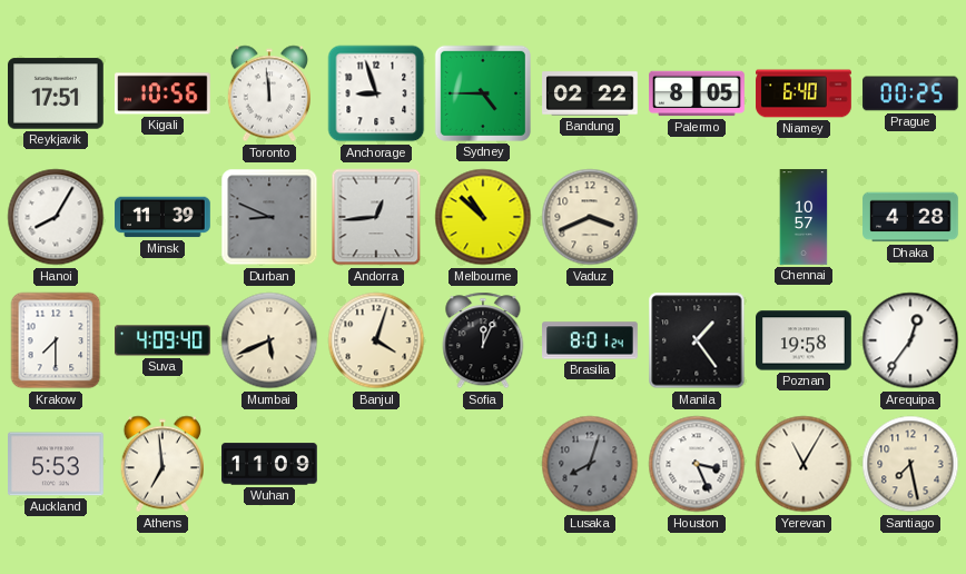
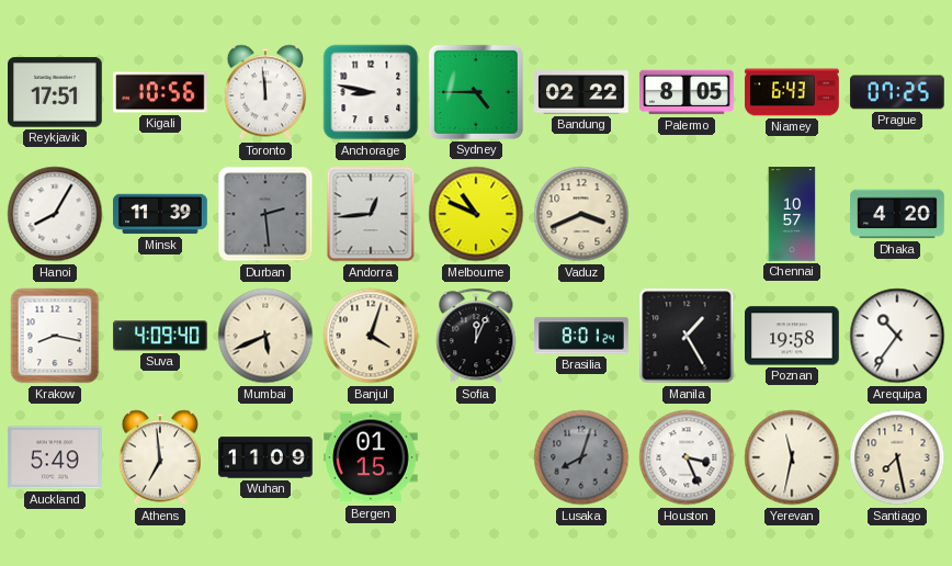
Anchorage: 8:57 -> 8:47
Niamey: 6:40 -> 6:43
Prague: 00:25 -> 07:25
Durban: 8:49 -> 2:29
Melbourne: 10:52 -> 10:49
Dhaka: 4:28 -> 4:20
Krakow: 7:30 -> 8:17
Manila: 1:24 -> 1:25
Arequipa: 12:36 -> 10:36
Auckland: 5:53 -> 5:49
Bergen: none -> 01:15
Yerevan: 11:05 -> 11:32
